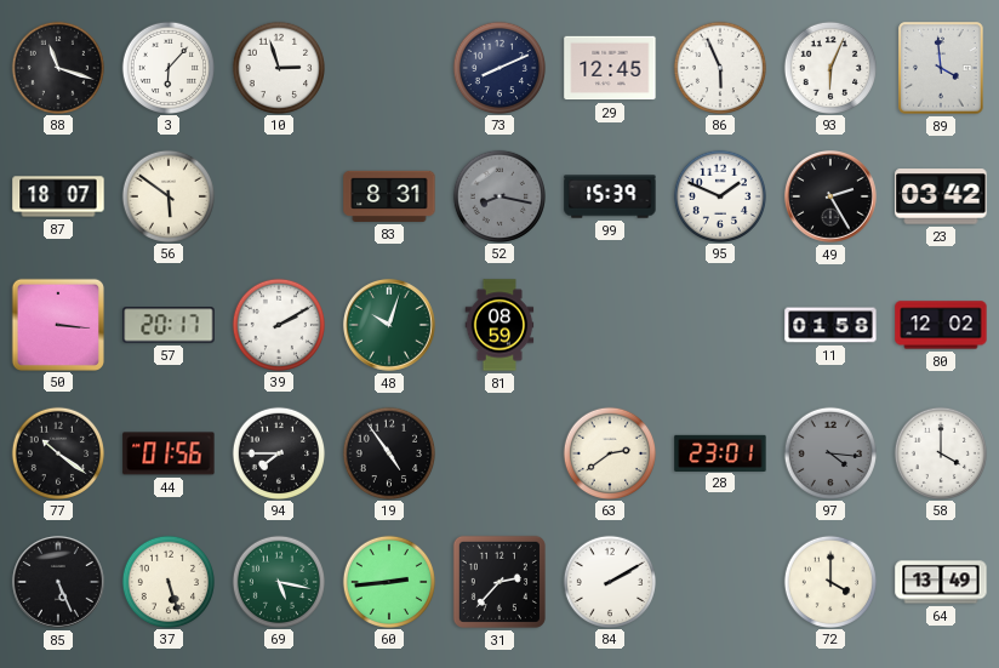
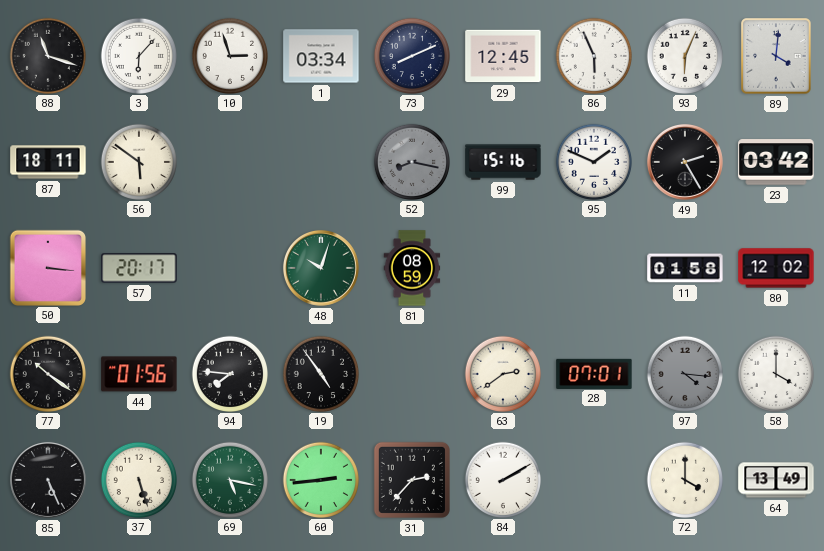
1: none -> 03:34
89: 3:59 -> 4:01
87: 18:07 -> 18:11
83: 8:31 -> none
99: 15:39 -> 15:16
39: 2:10 -> none
94: 7:45 -> 7:46
28: 23:01 -> 07:01
